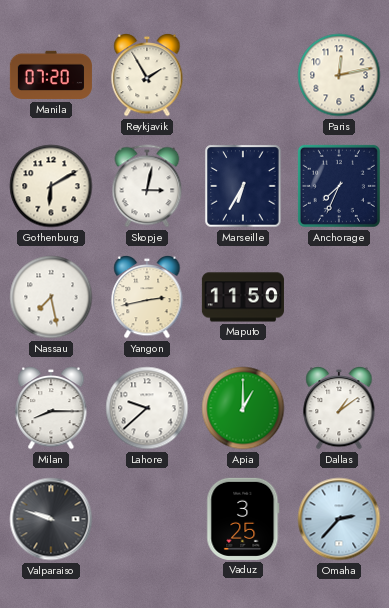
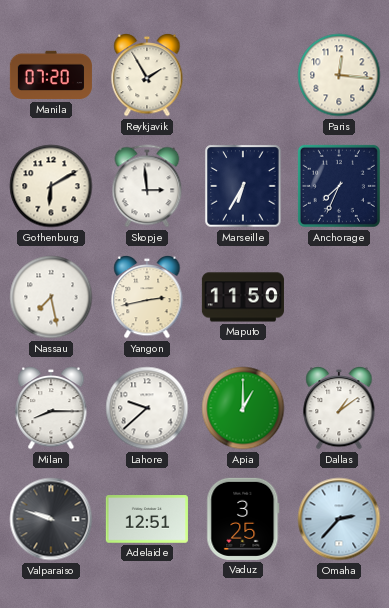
Paris: 12:13 -> 12:16
Skopje: 3:02 -> 2:59
Adelaide: none -> 12:51
